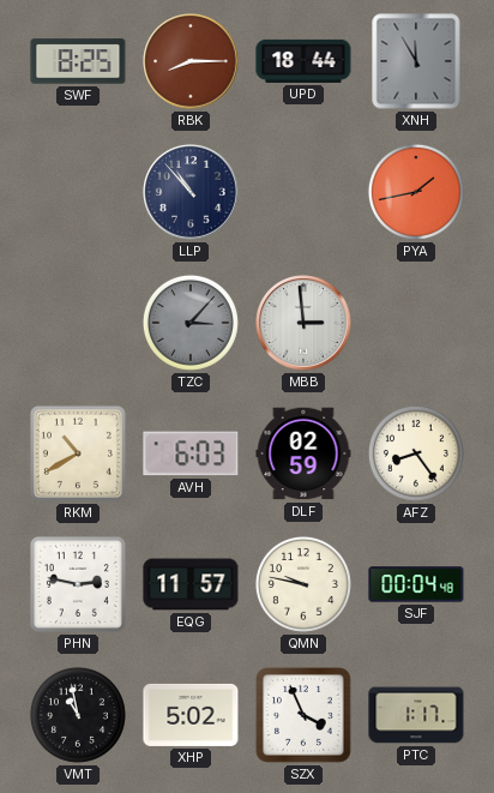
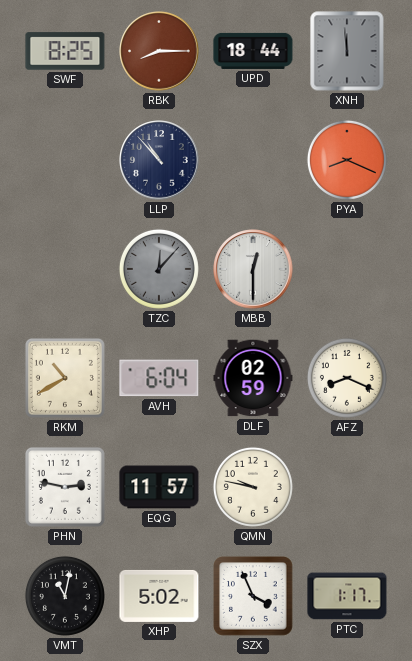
XNH: 11:55 -> 11:59
PYA: 1:43 -> 8:19
TZC: 3:07 -> 12:07
MBB: 2:59 -> 12:30
AVH: 6:03 -> 6:04
AFZ: 8:24 -> 8:19
SJF: 00:04 -> none
VMT: 10:58 -> 11:02
